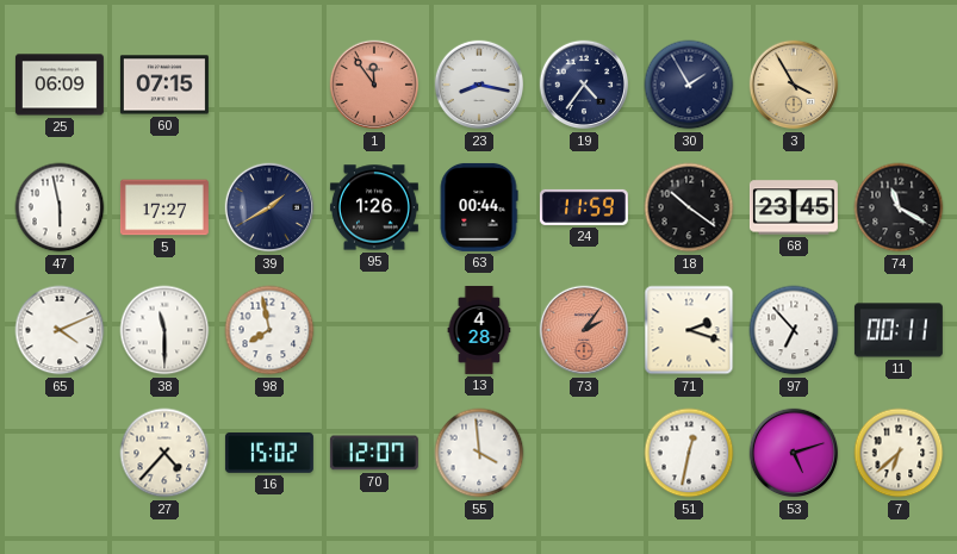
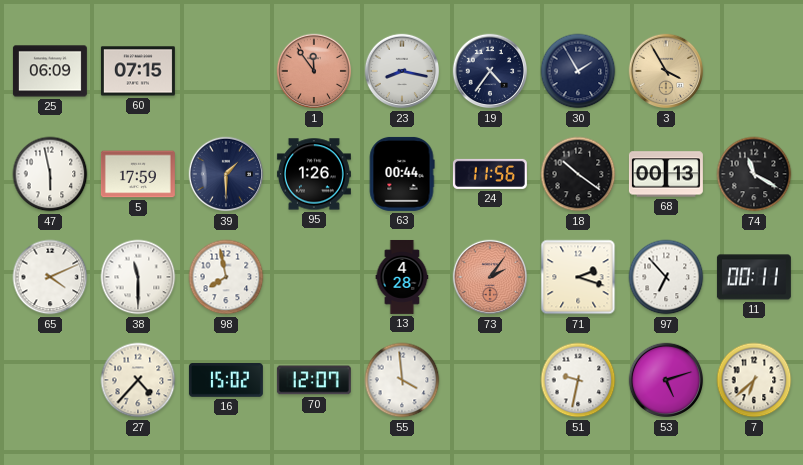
5: 17:27 -> 17:59
39: 1:40 -> 1:30
24: 11:59 -> 11:56
68: 23:45 -> 00:13
51: 12:32 -> 9:32
